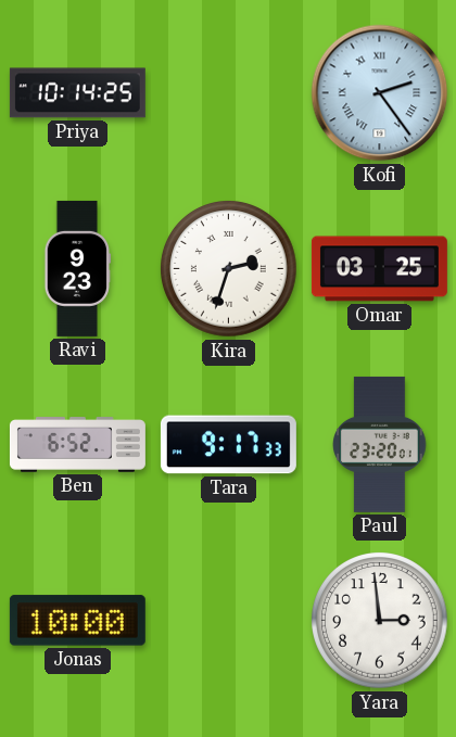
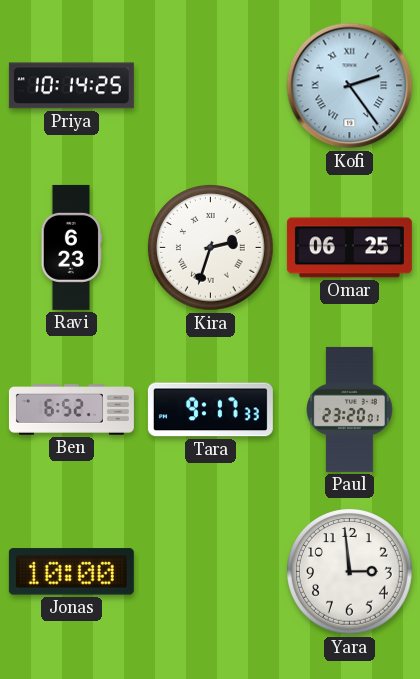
Ravi: 9:23 -> 6:23
Omar: 03:25 -> 06:25
